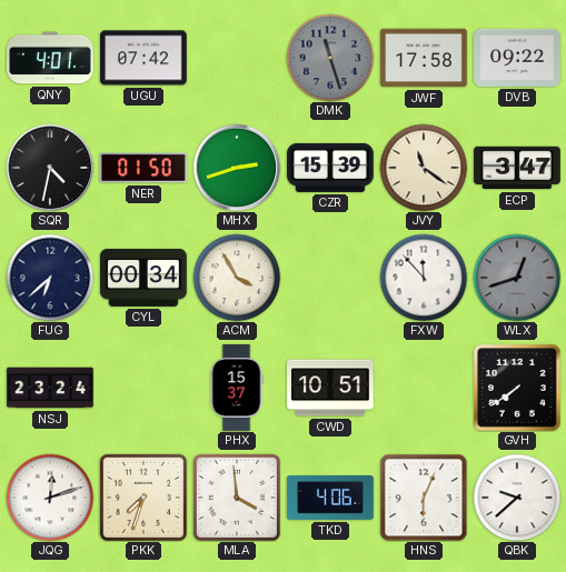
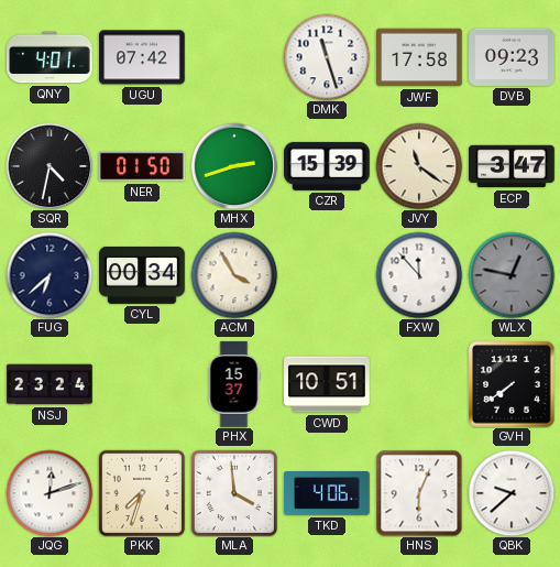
DMK dial: grey -> white
DVB: 09:22 -> 09:23
WLX: 12:42 -> 12:47
